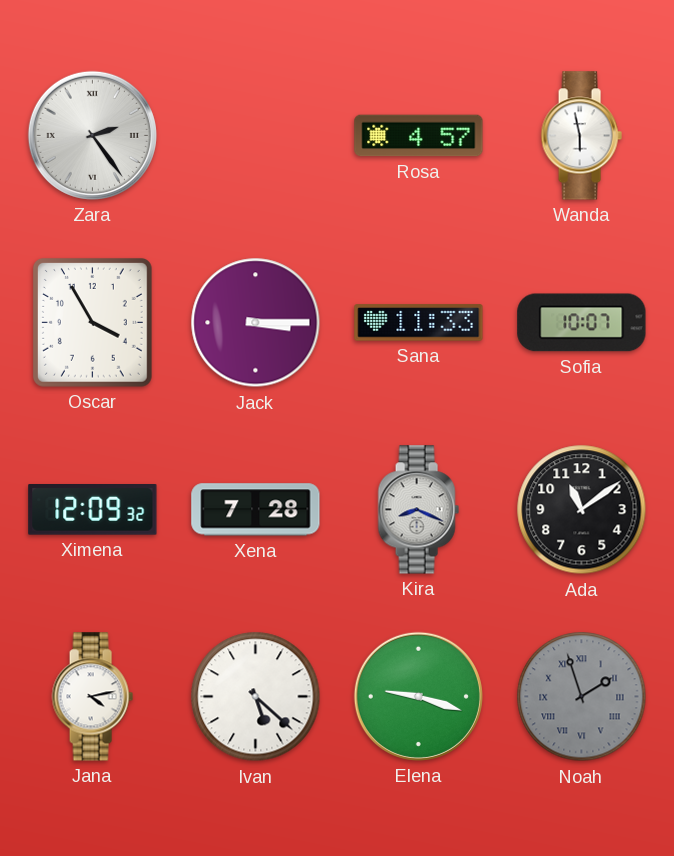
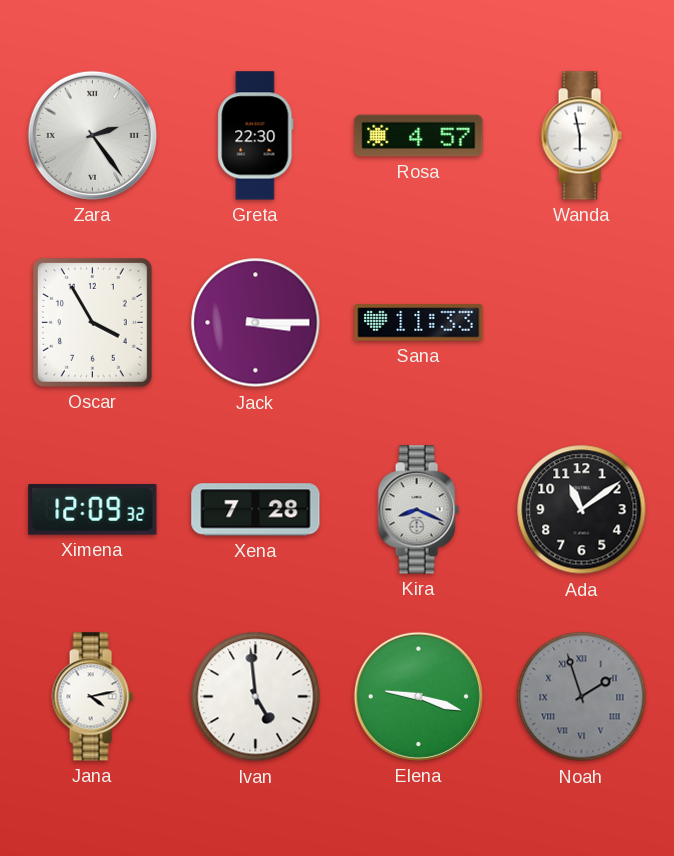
Greta: none -> 22:30
Sofia: 10:07 -> none
Ivan: 5:22 -> 4:59
